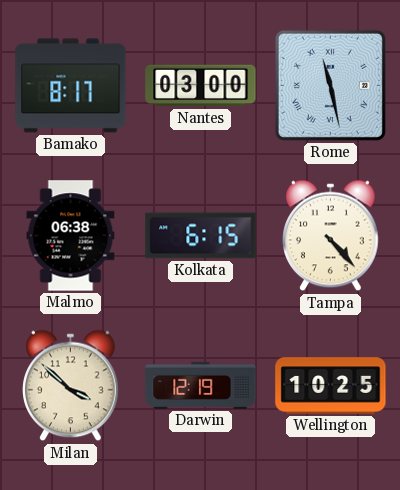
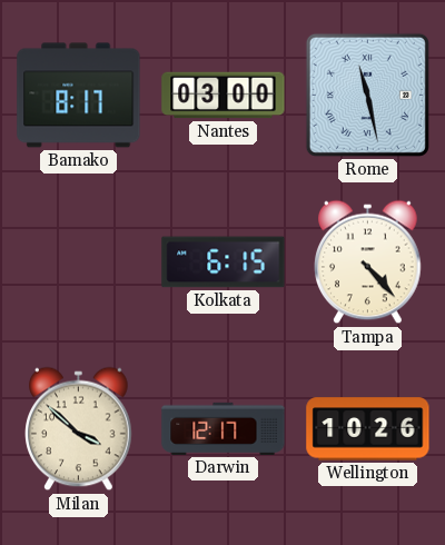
Malmo: 06:38 -> none
Darwin: 12:19 -> 12:17
Wellington: 10:25 -> 10:26
